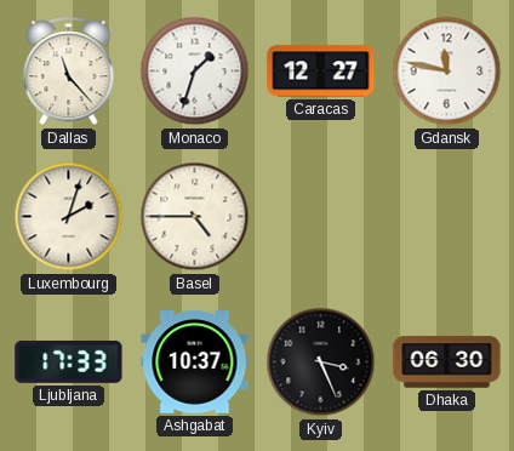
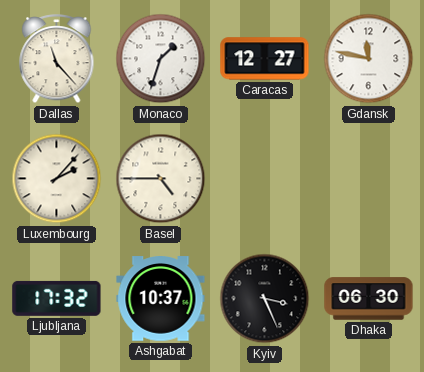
Luxembourg: 2:03 -> 2:07
Ljubljana: 17:33 -> 17:32
